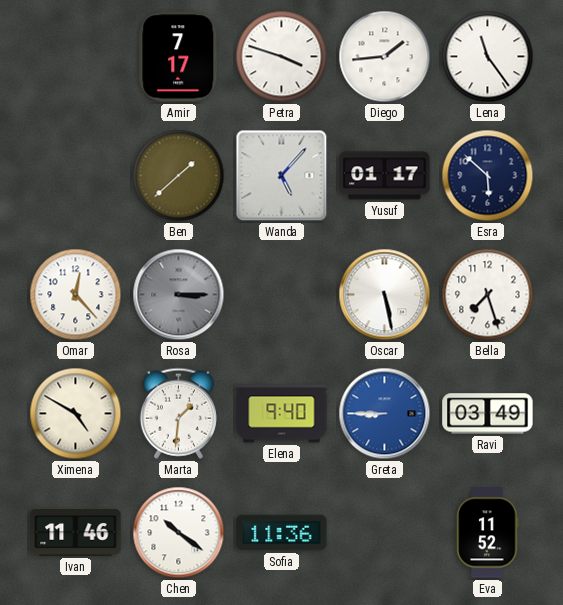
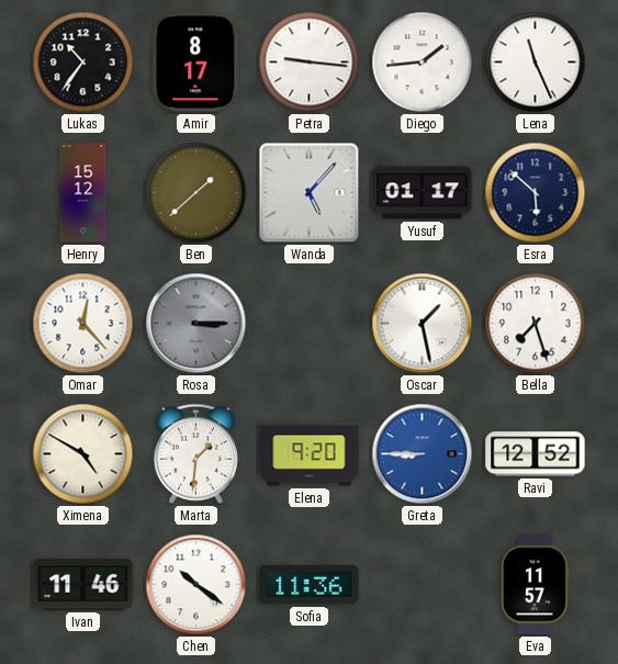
Lukas: none -> 10:36
Amir: 7:17 -> 8:17
Petra: 3:48 -> 9:16
Lena: 11:24 -> 11:26
Henry: none -> 15:12
Oscar: 5:28 -> 1:28
Elena: 9:40 -> 9:20
Ravi: 03:49 -> 12:52
Eva: 11:52 -> 11:57
